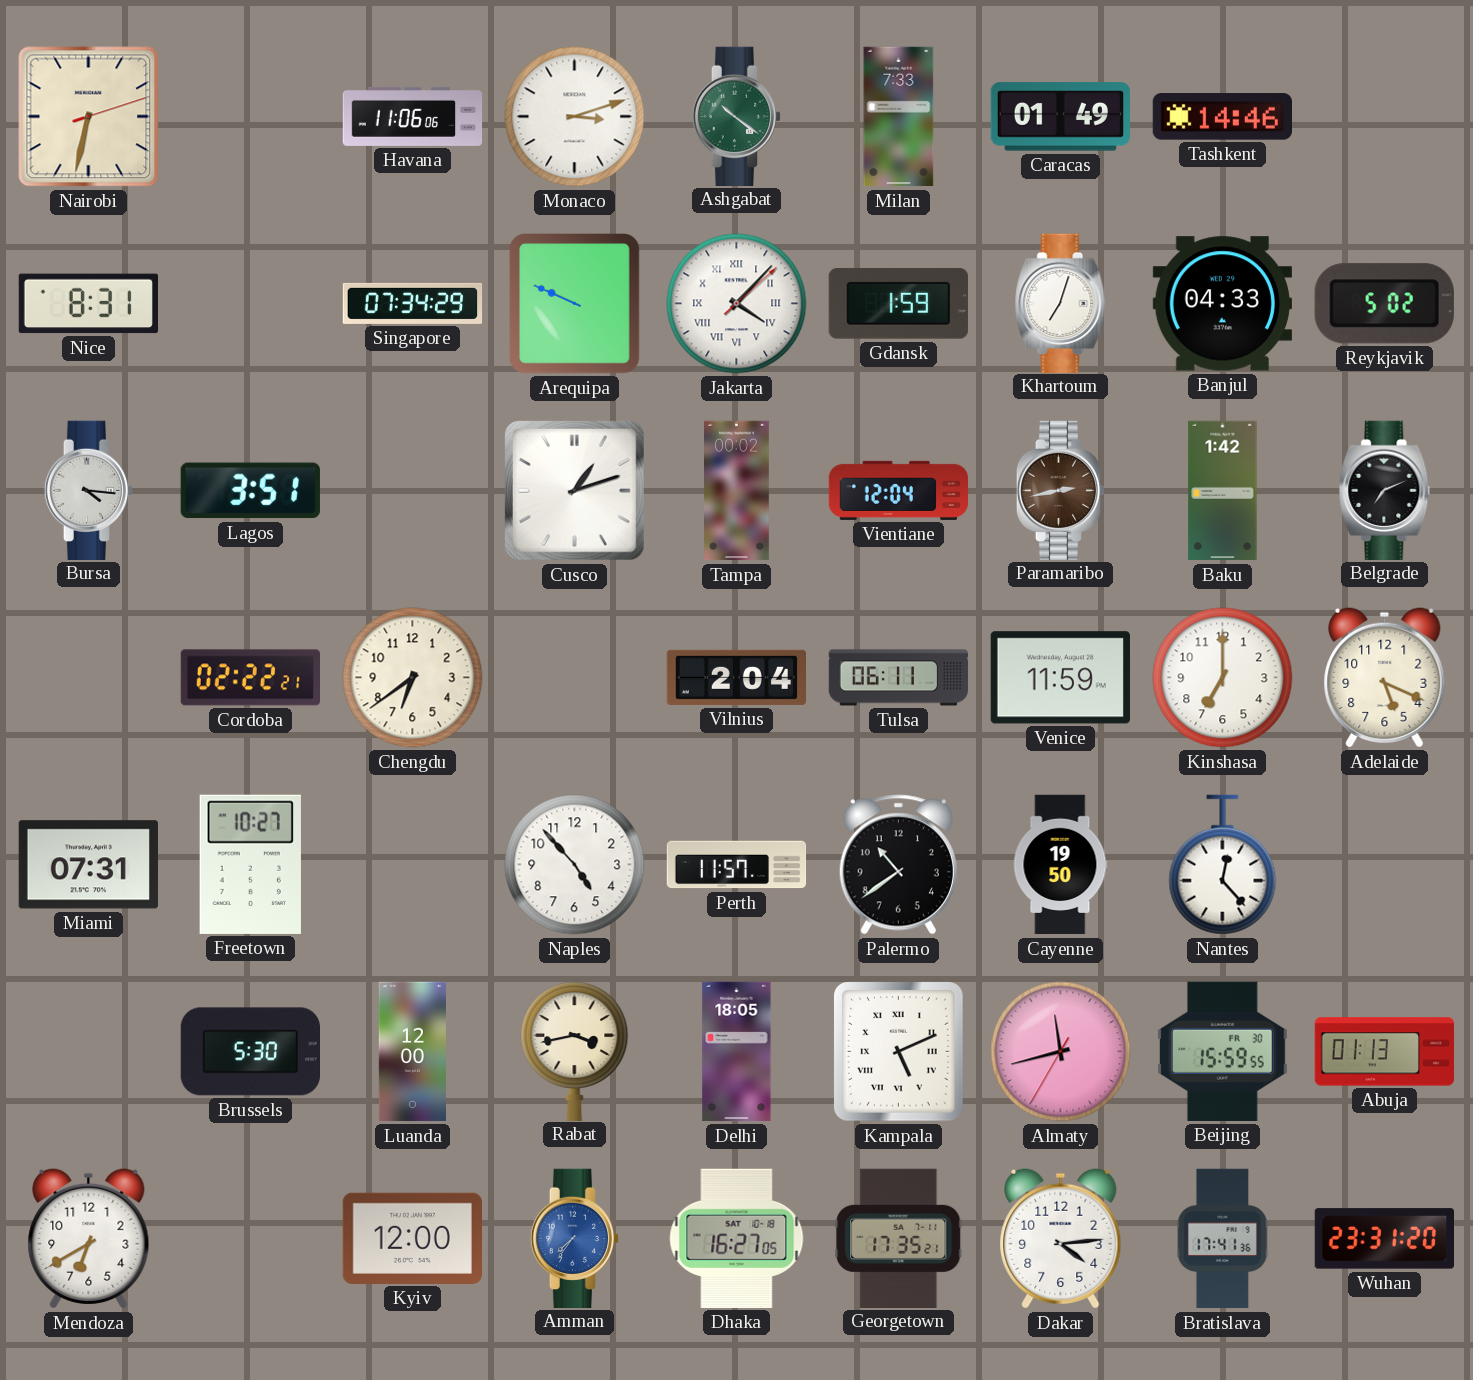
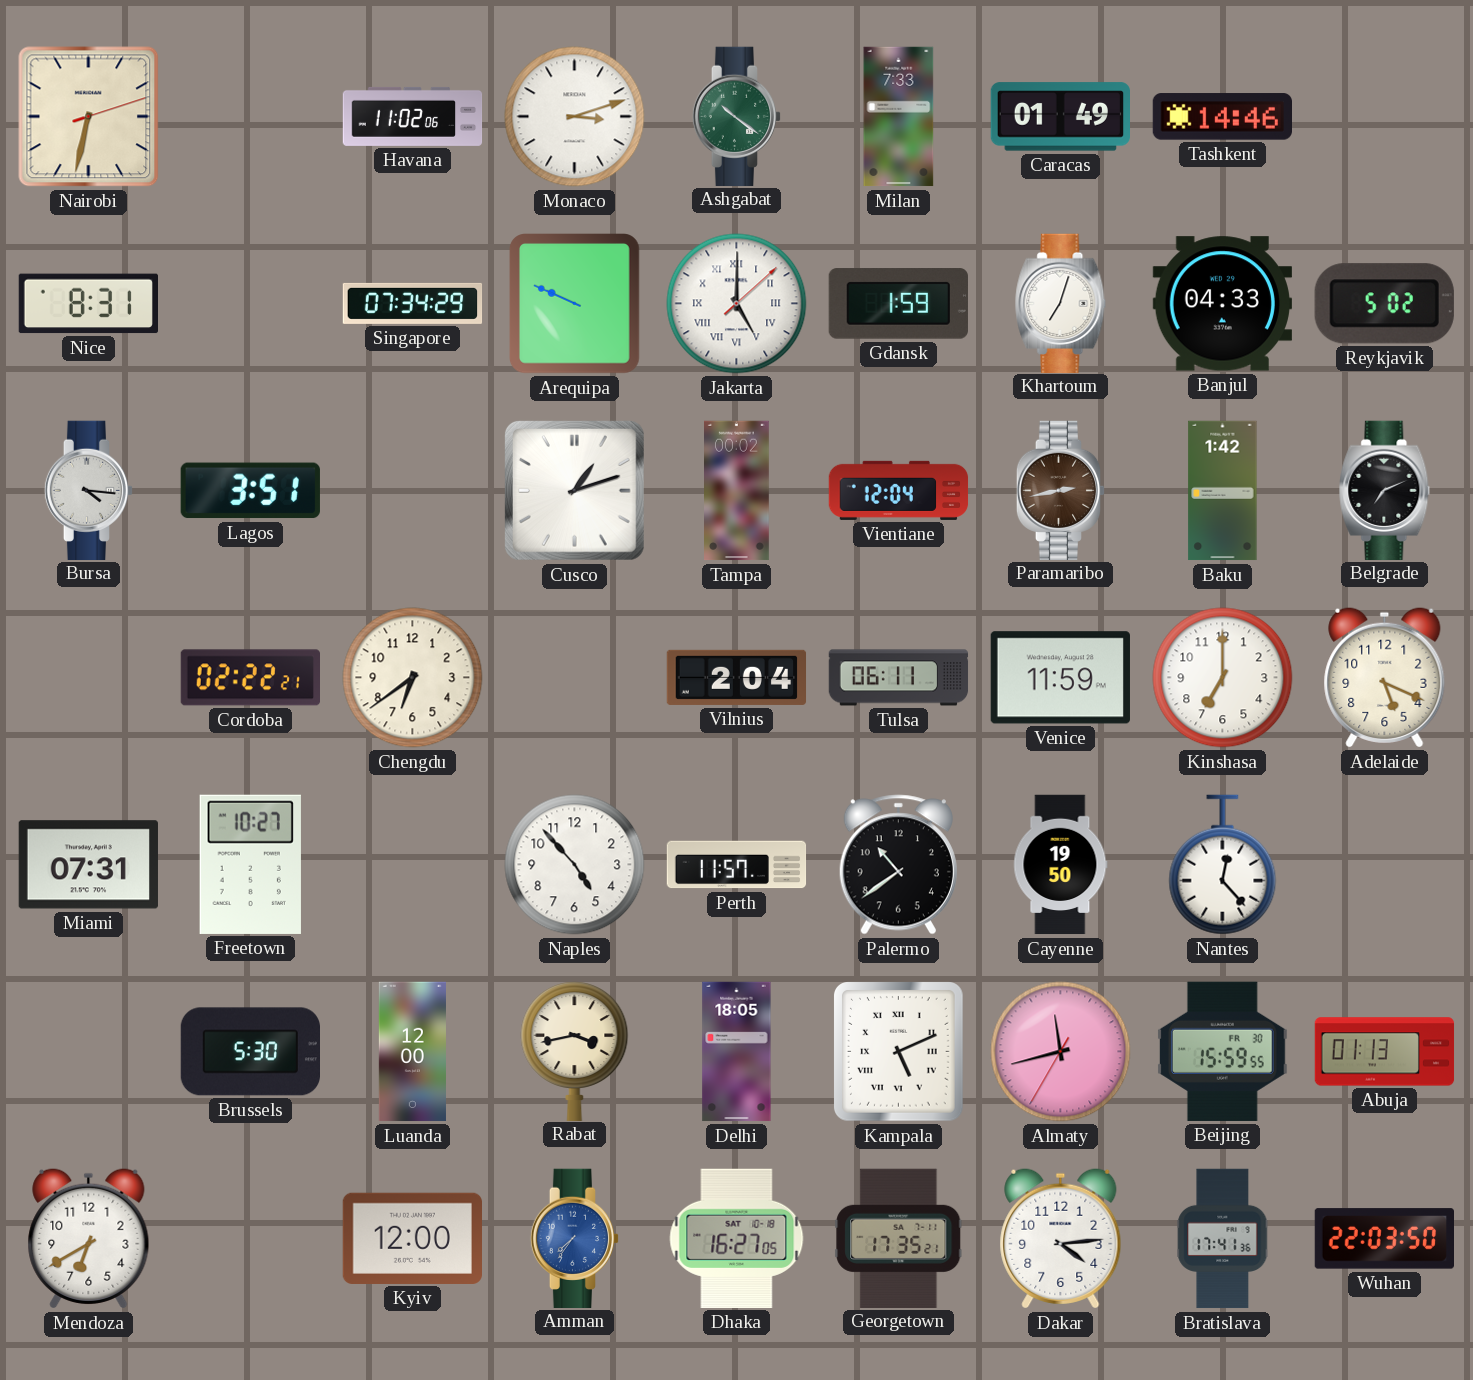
Havana: 11:06 -> 11:02
Jakarta: 4:07 -> 5:00
Wuhan: 23:31 -> 22:03
